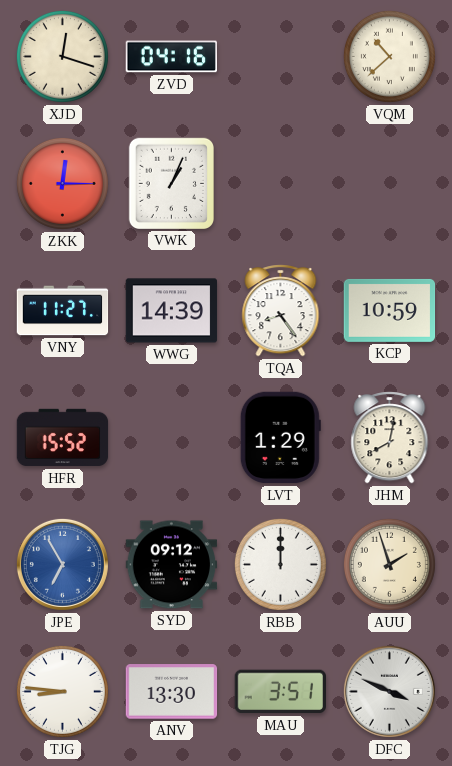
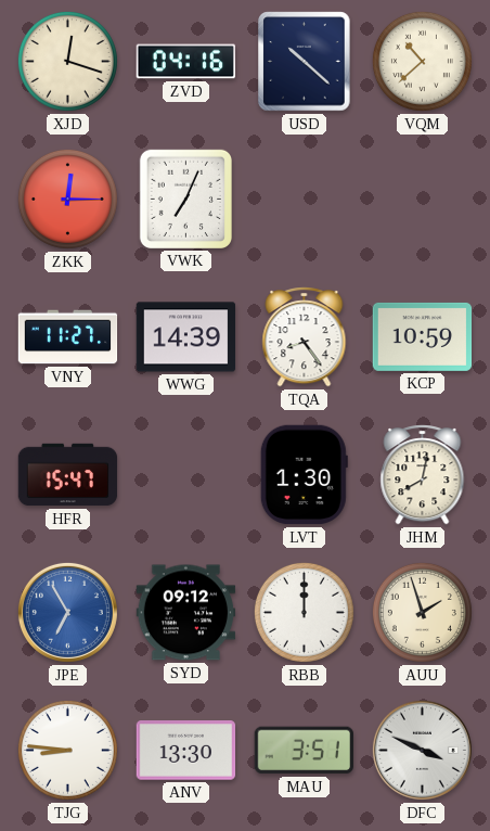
USD: none -> 10:22
VWK: 1:04 -> 7:04
HFR: 15:52 -> 15:47
LVT: 1:29 -> 1:30
